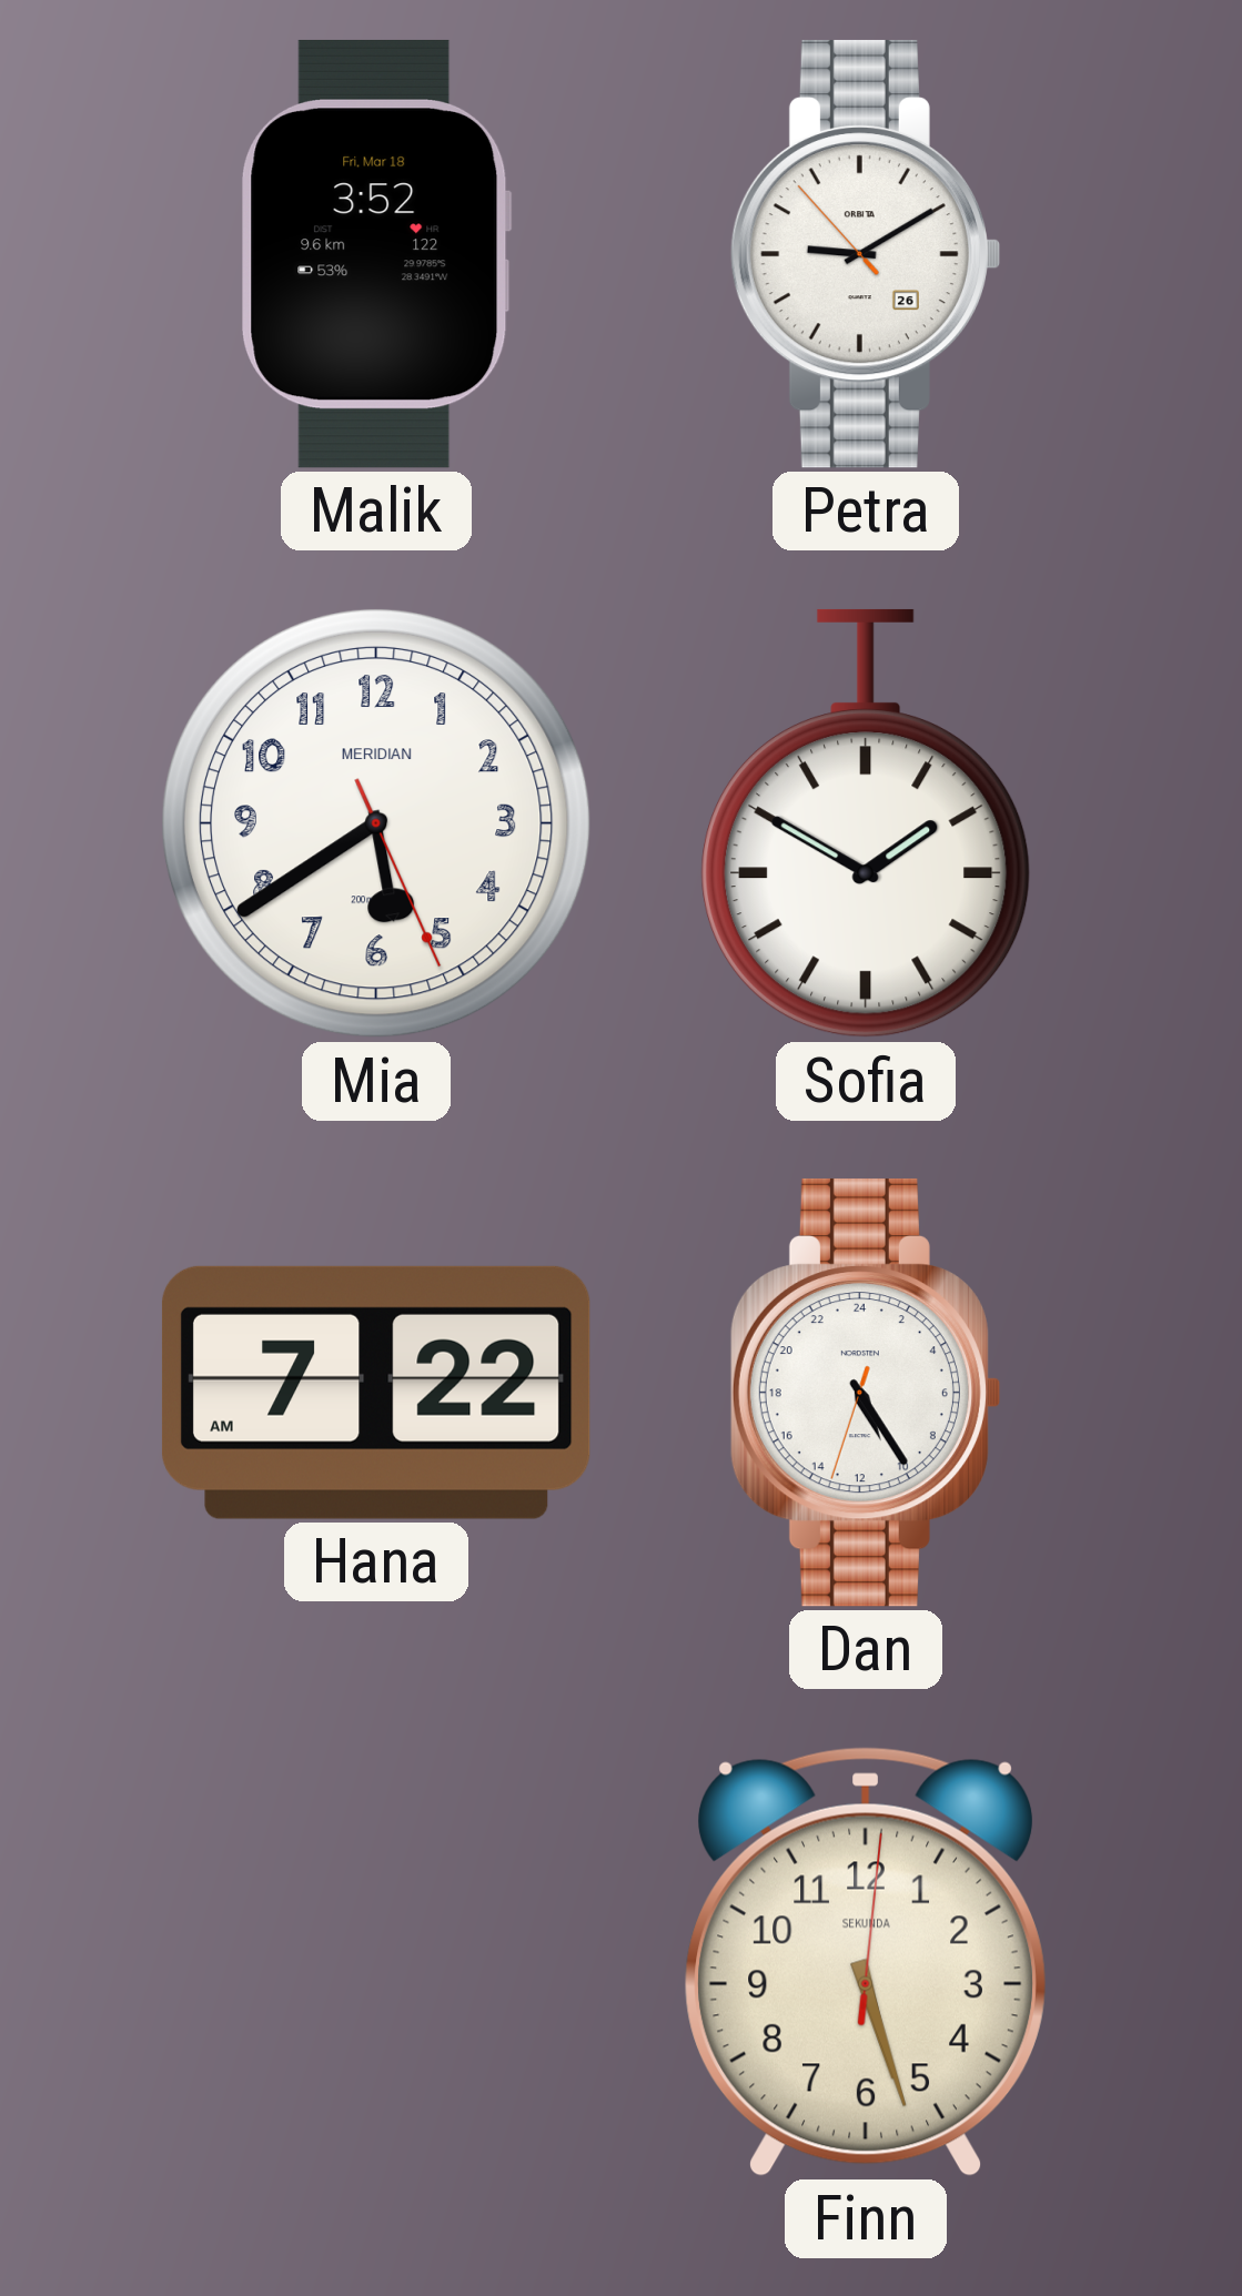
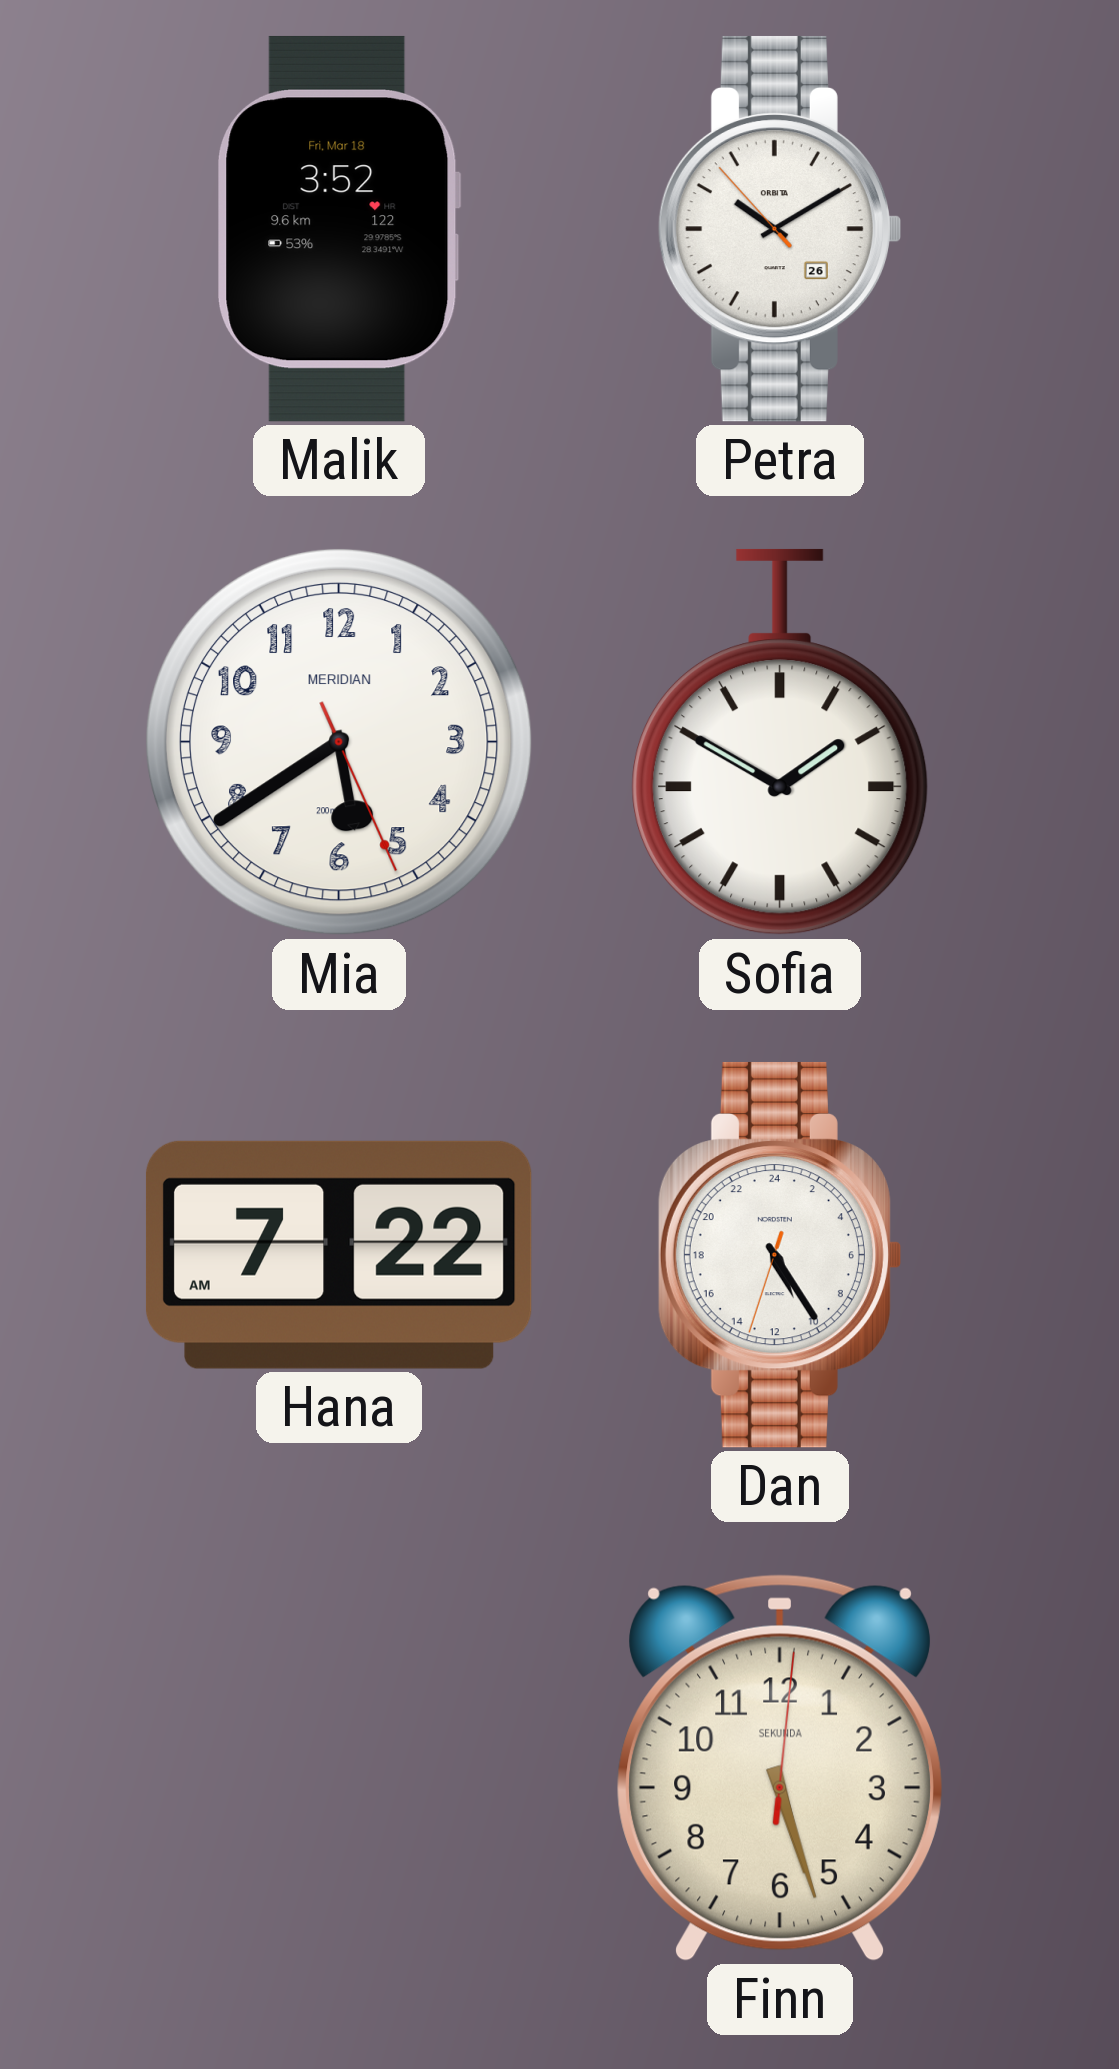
Petra: 9:09 -> 10:09
